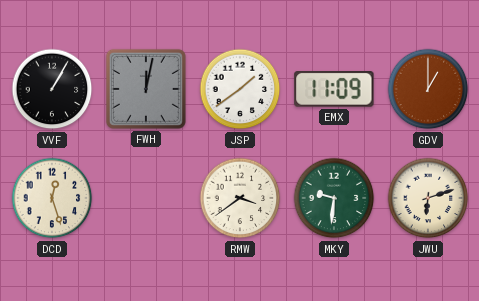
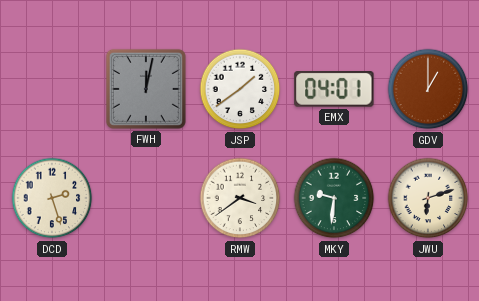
VVF: 1:05 -> none
EMX: 11:09 -> 04:01
DCD: 12:27 -> 2:27
